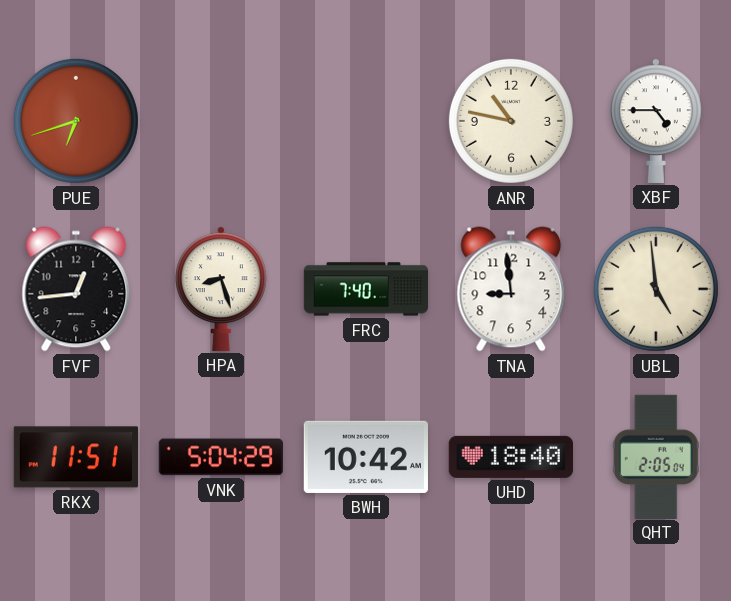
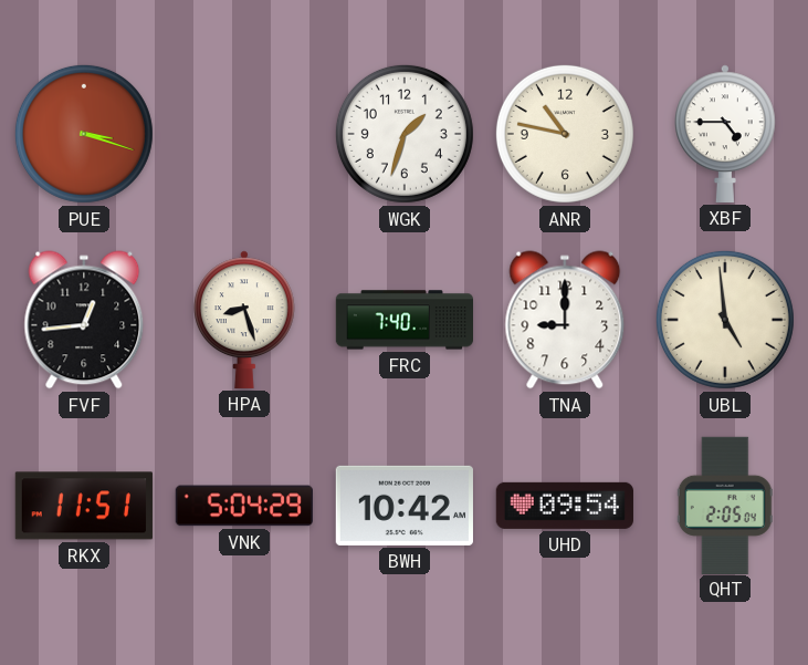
PUE: 6:42 -> 3:18
WGK: none -> 1:33
TNA: 8:59 -> 9:00
UHD: 18:40 -> 09:54
